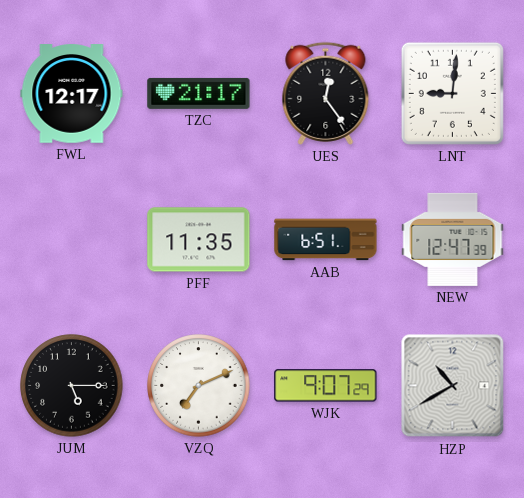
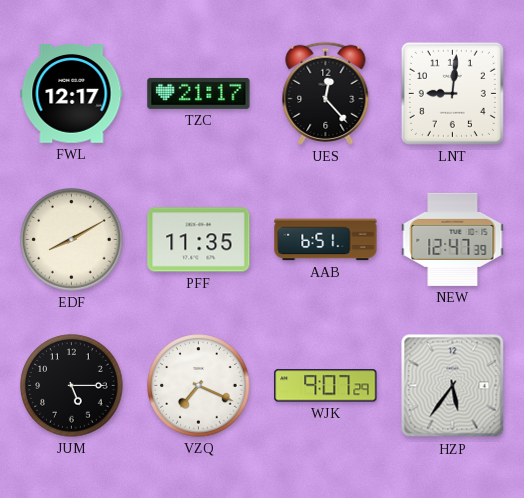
UES: 12:24 -> 12:23
EDF: none -> 8:10
VZQ: 7:11 -> 7:19
HZP: 10:40 -> 5:36
